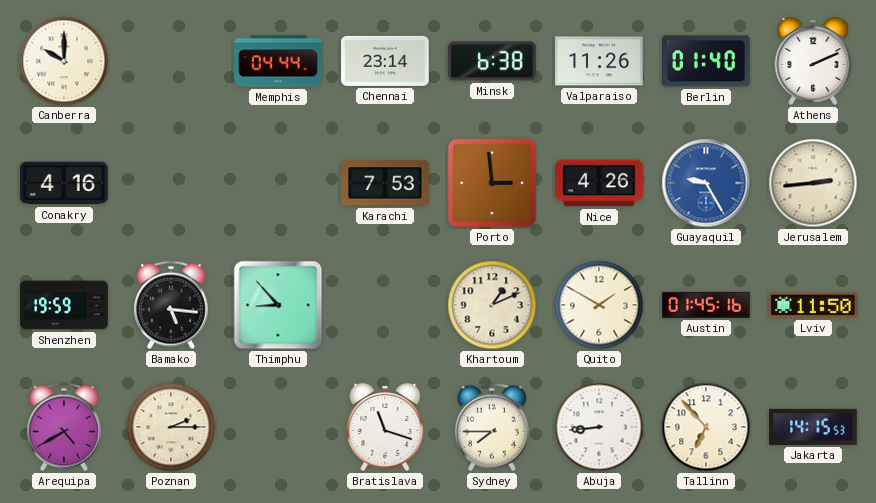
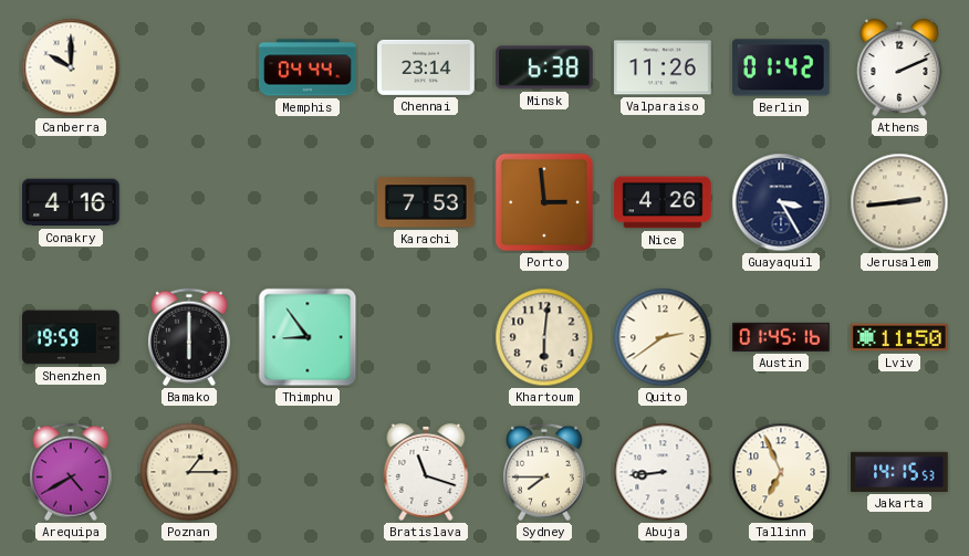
Berlin: 01:40 -> 01:42
Guayaquil: 9:25 -> 3:25
Guayaquil dial: blue -> navy
Bamako: 5:16 -> 6:00
Thimphu: 8:53 -> 8:54
Khartoum: 1:11 -> 6:01
Quito: 1:50 -> 2:39
Poznan: 2:15 -> 1:15
Tallinn: 6:53 -> 6:56
